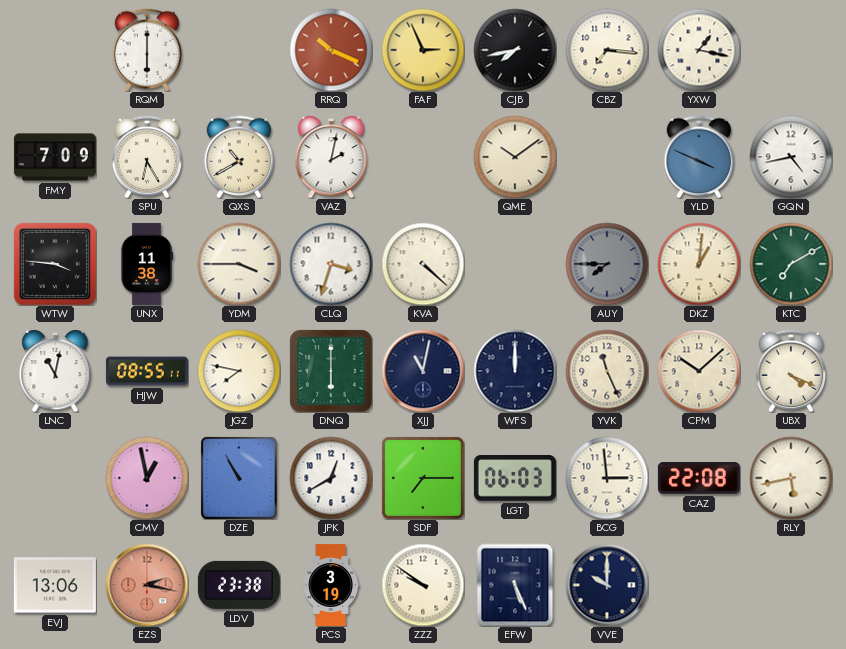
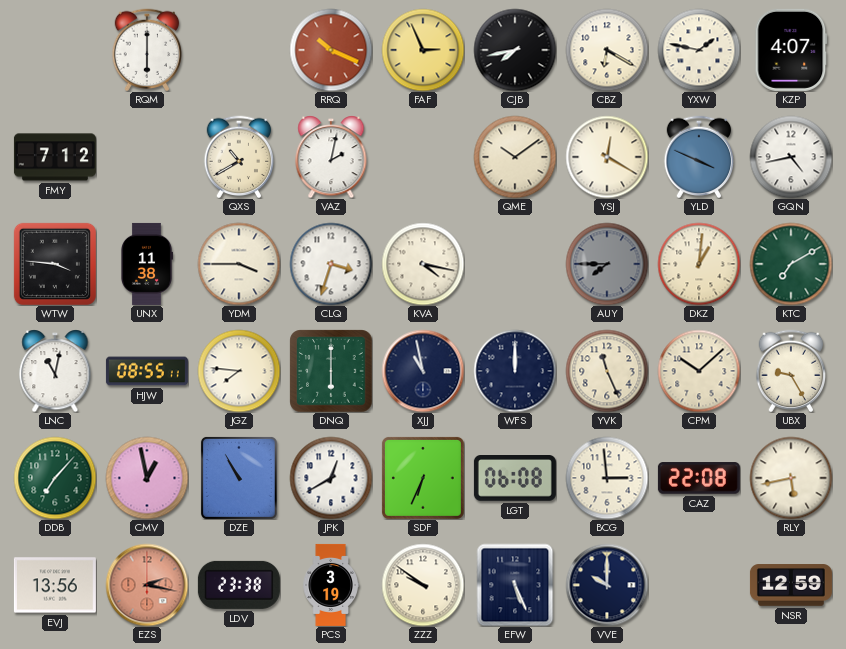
CBZ: 7:16 -> 6:20
YXW: 1:17 -> 1:47
KZP: none -> 4:07
FMY: 7:09 -> 7:12
SPU: 6:25 -> none
YSJ: none -> 12:20
KVA: 4:22 -> 4:17
JGZ: 7:47 -> 7:46
XJJ: 11:02 -> 10:58
UBX: 4:19 -> 9:25
DDB: none -> 7:07
SDF: 7:15 -> 6:34
LGT: 06:03 -> 06:08
EVJ: 13:06 -> 13:56
NSR: none -> 12:59
